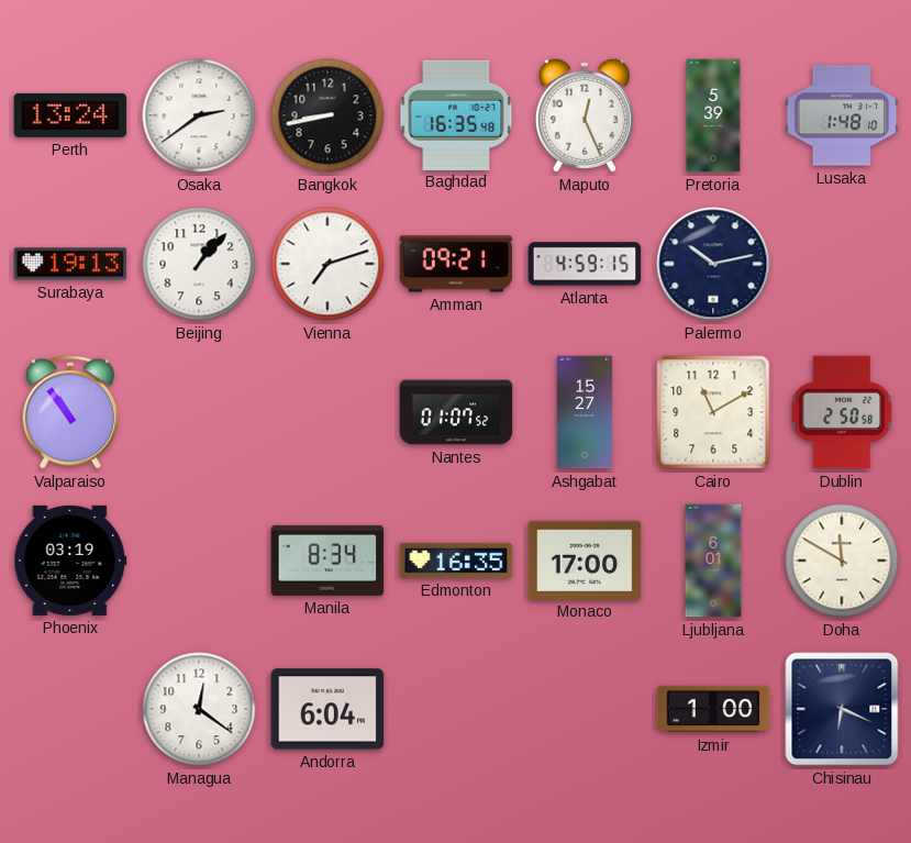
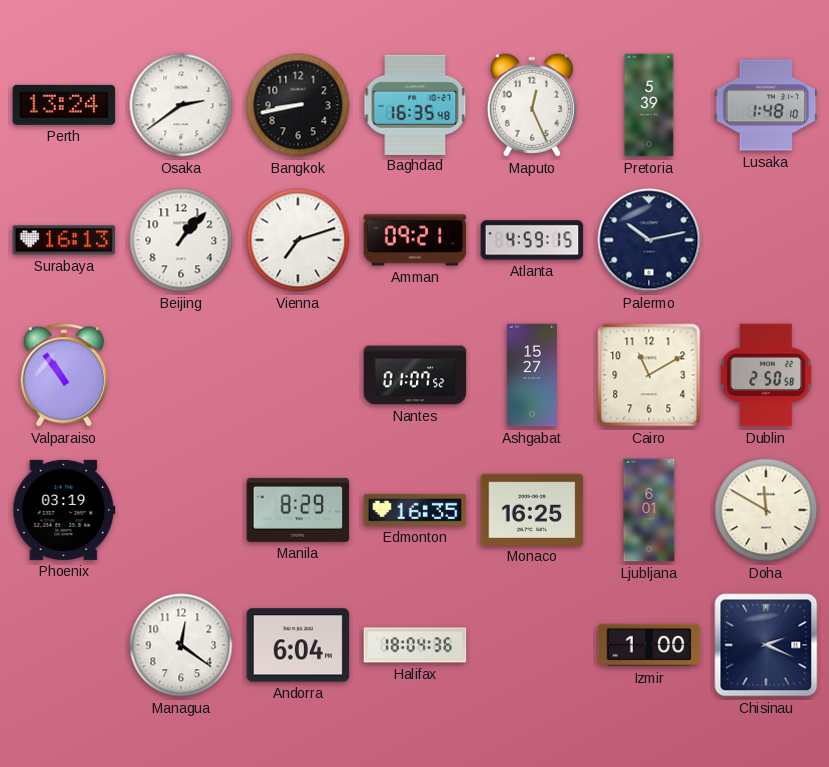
Surabaya: 19:13 -> 16:13
Manila: 8:34 -> 8:29
Monaco: 17:00 -> 16:25
Halifax: none -> 18:04
Chisinau: 6:19 -> 2:19
